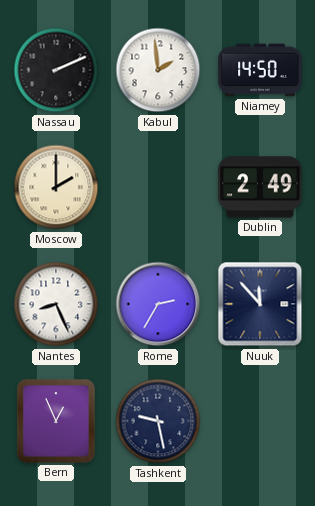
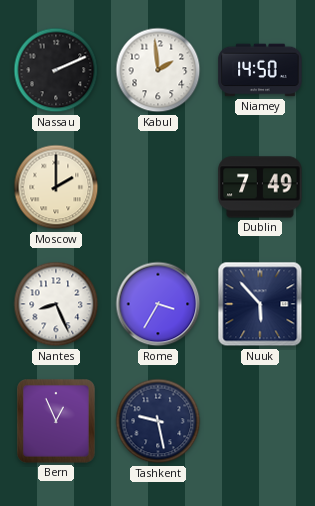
Dublin: 2:49 -> 7:49
Rome: 2:35 -> 3:35
Nuuk: 11:53 -> 5:53
